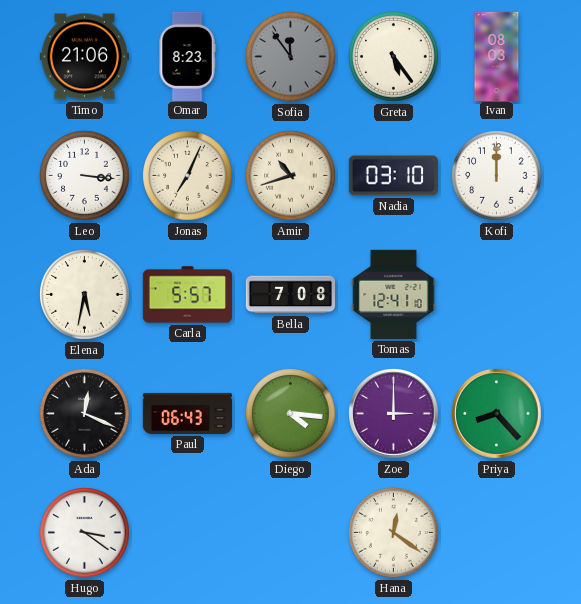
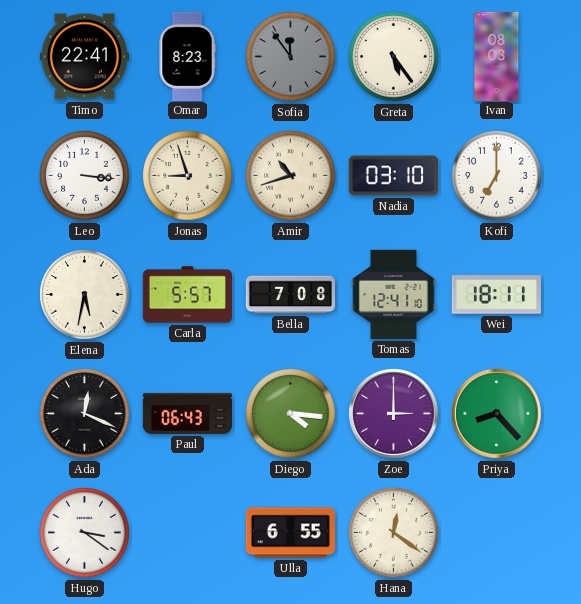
Timo: 21:06 -> 22:41
Jonas: 7:04 -> 8:57
Kofi: 12:00 -> 7:00
Wei: none -> 18:11
Ulla: none -> 6:55
